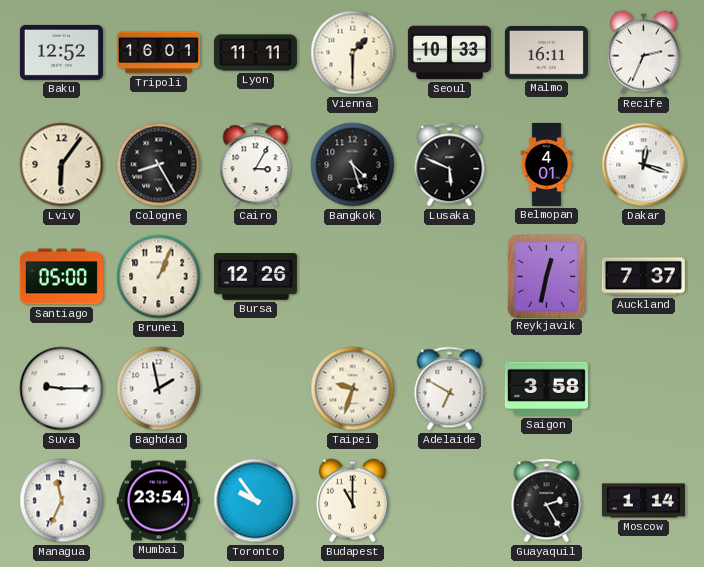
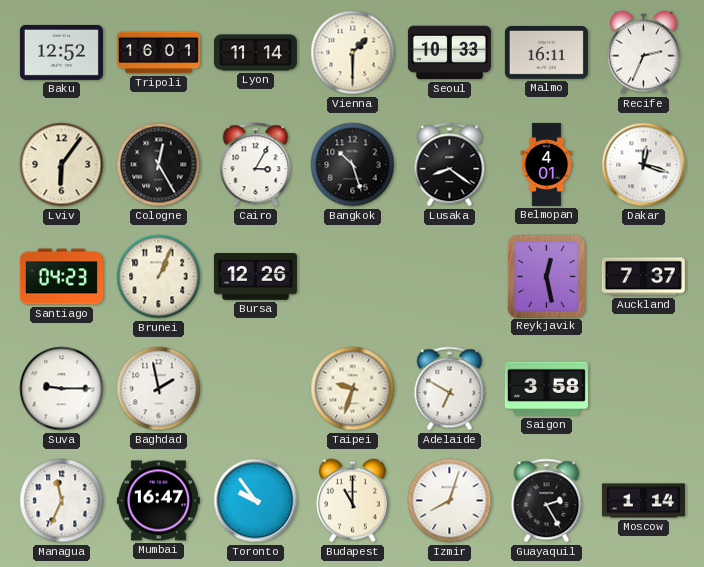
Lyon: 11:11 -> 11:14
Cologne: 8:25 -> 12:25
Bangkok: 4:27 -> 10:27
Lusaka: 5:49 -> 8:21
Santiago: 05:00 -> 04:23
Reykjavik: 12:32 -> 12:28
Mumbai: 23:54 -> 16:47
Izmir: none -> 8:03
